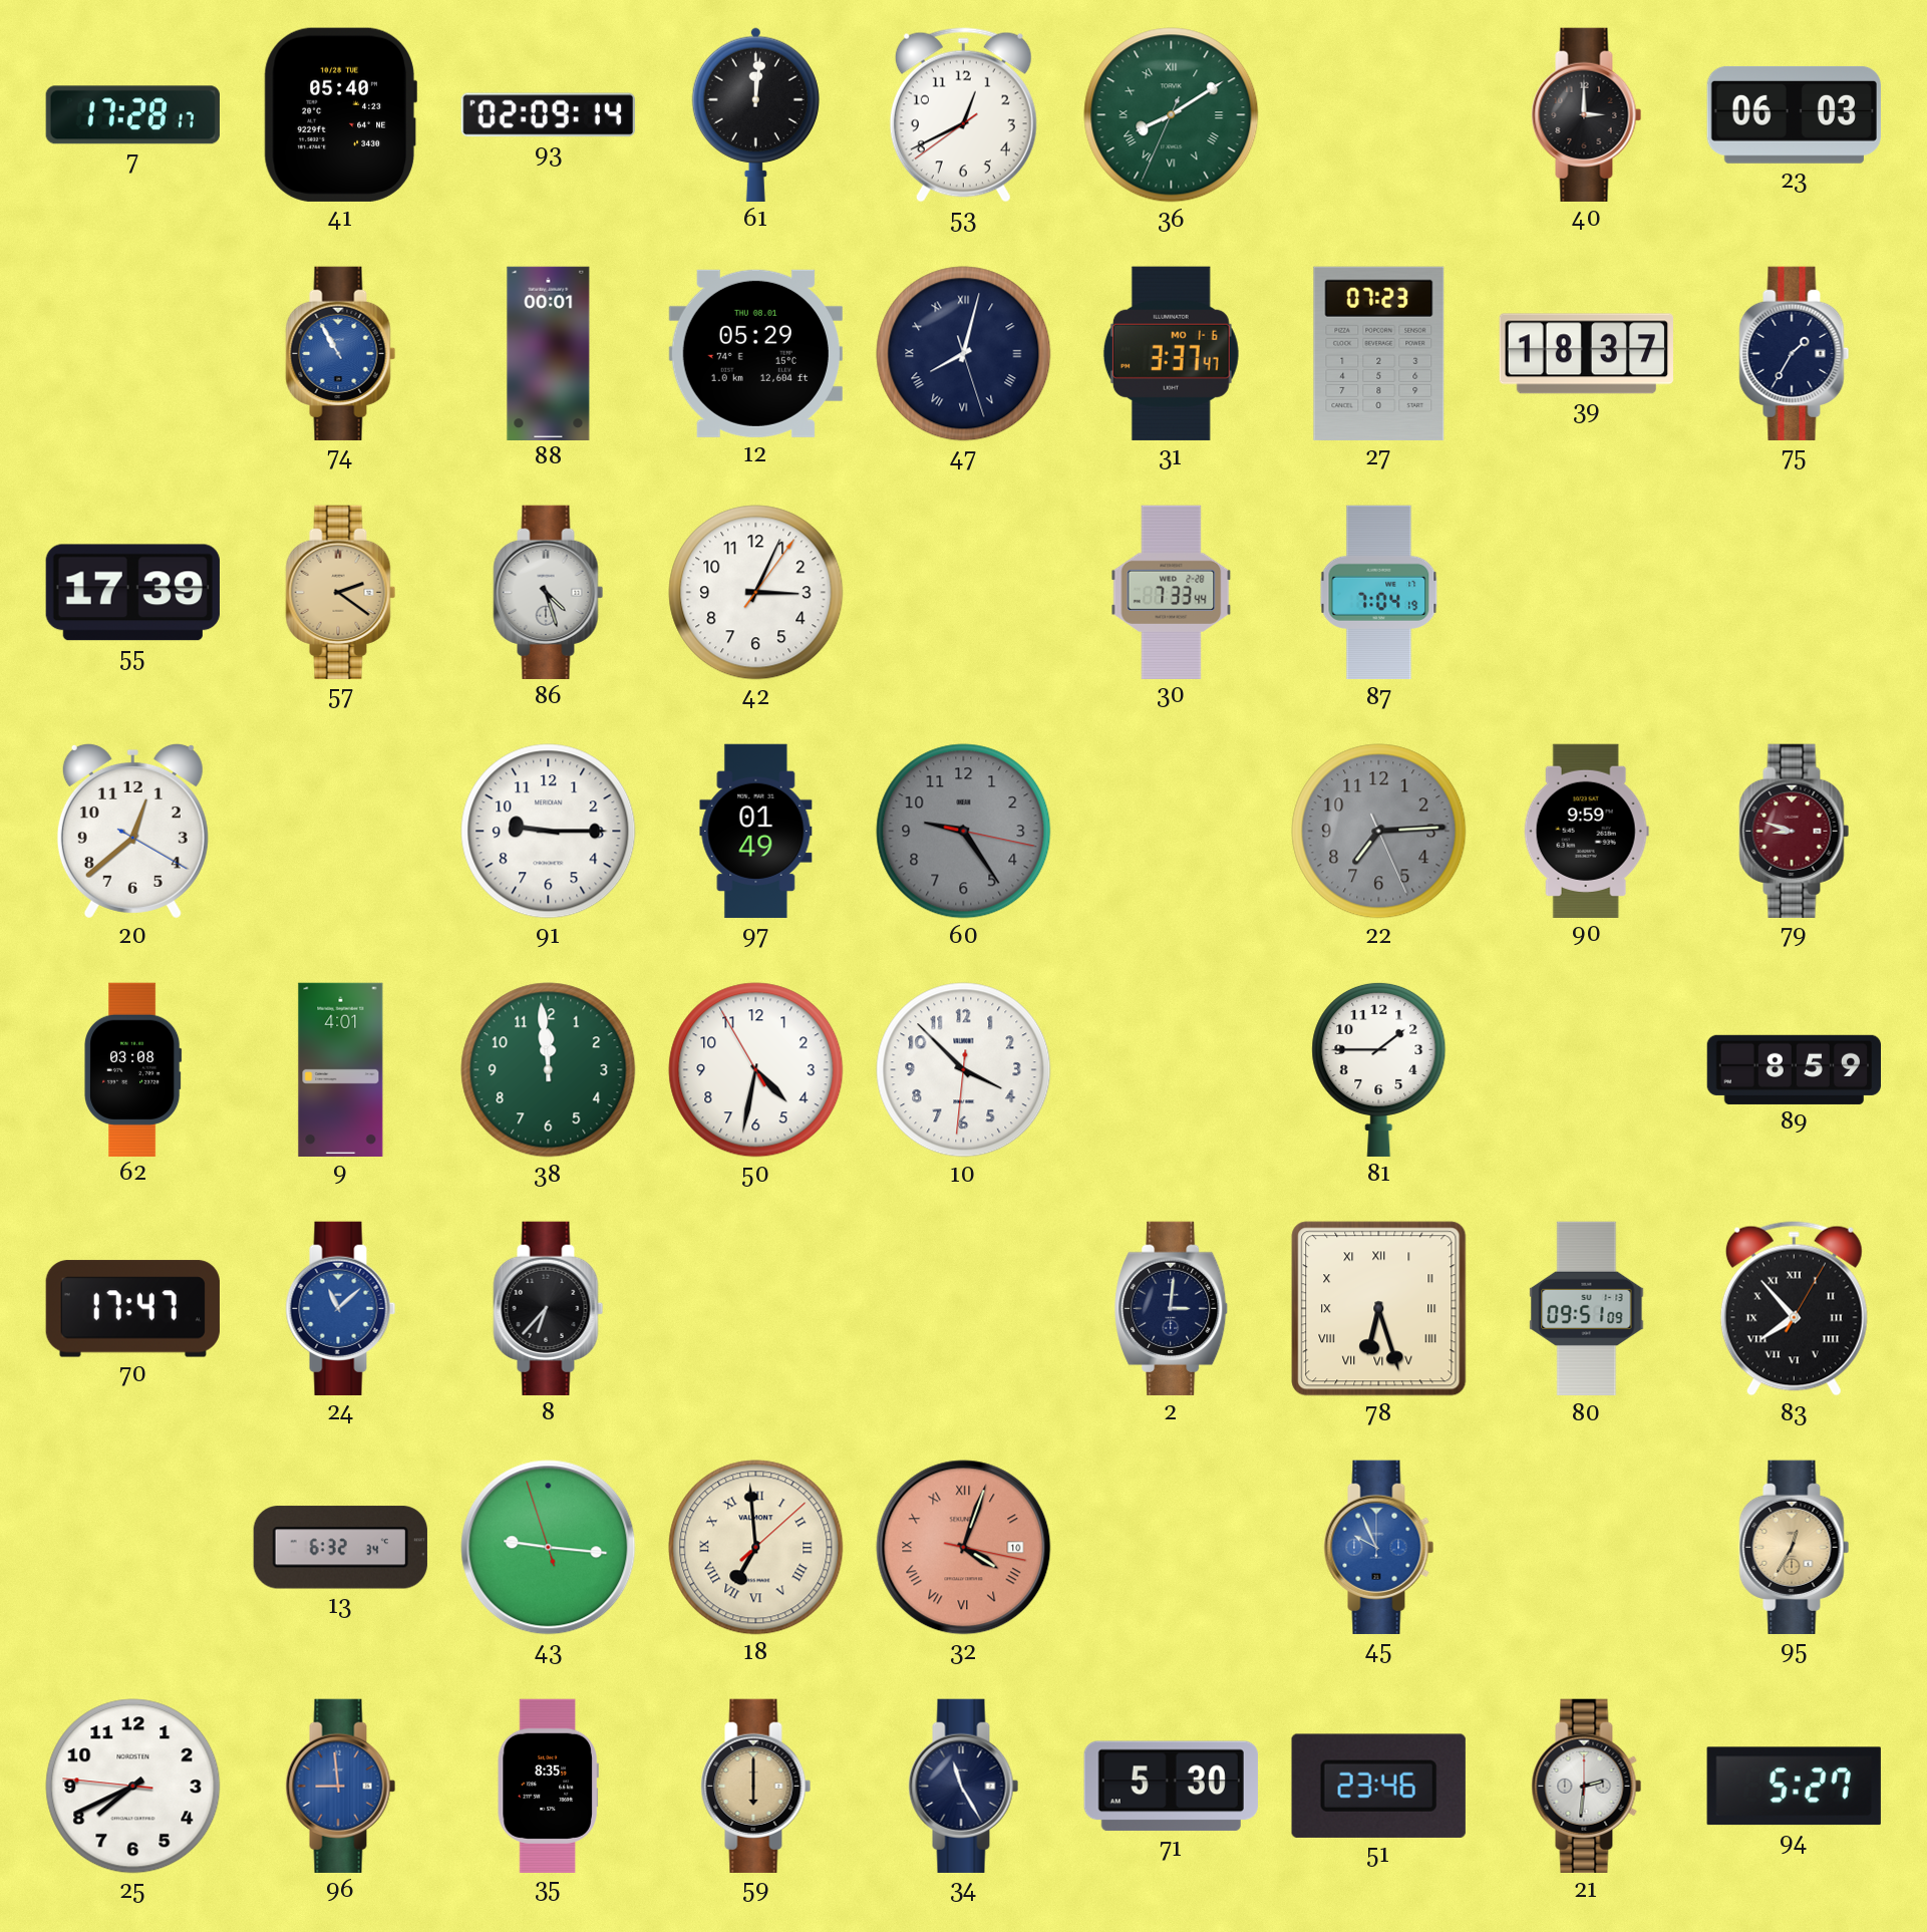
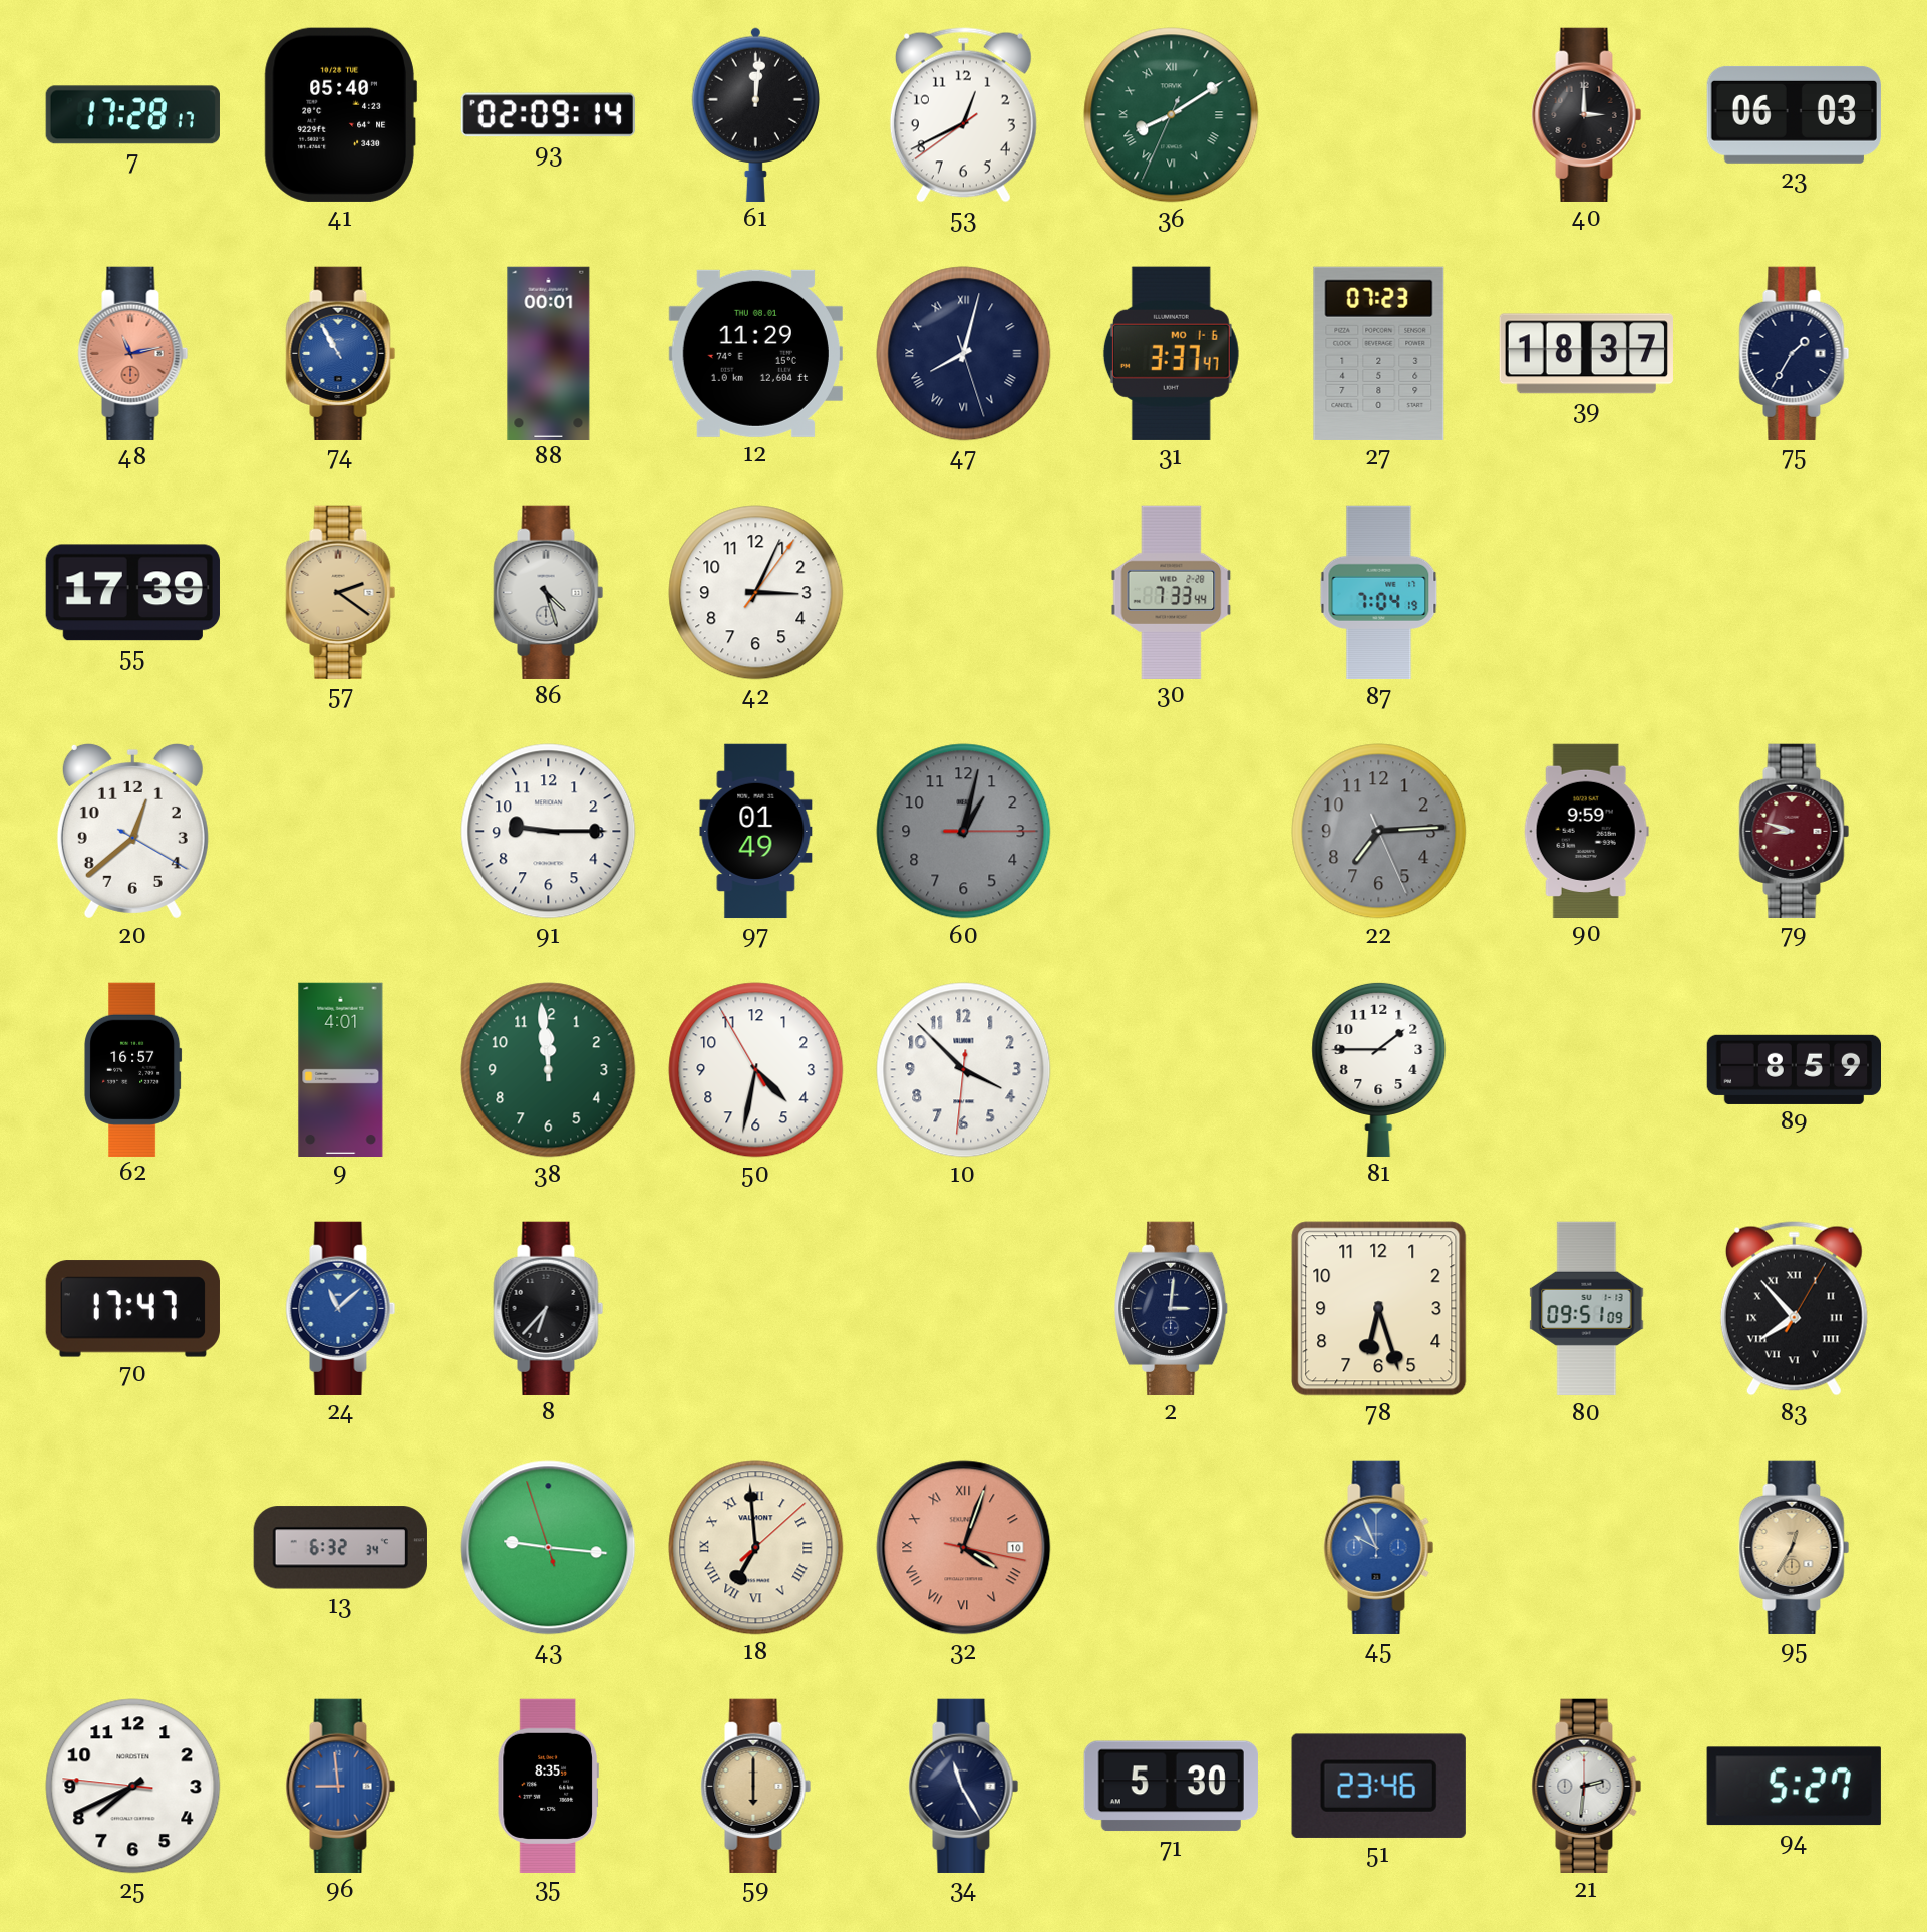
48: none -> 11:13
12: 05:29 -> 11:29
60: 9:24 -> 1:02
62: 03:08 -> 16:57
78 numerals: Roman -> Arabic
